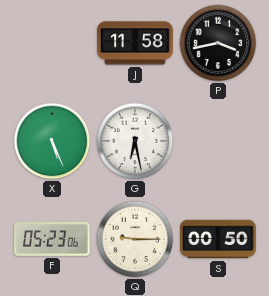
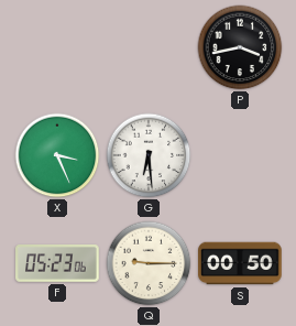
J: 11:58 -> none
X: 5:26 -> 3:26
G: 6:28 -> 6:29
